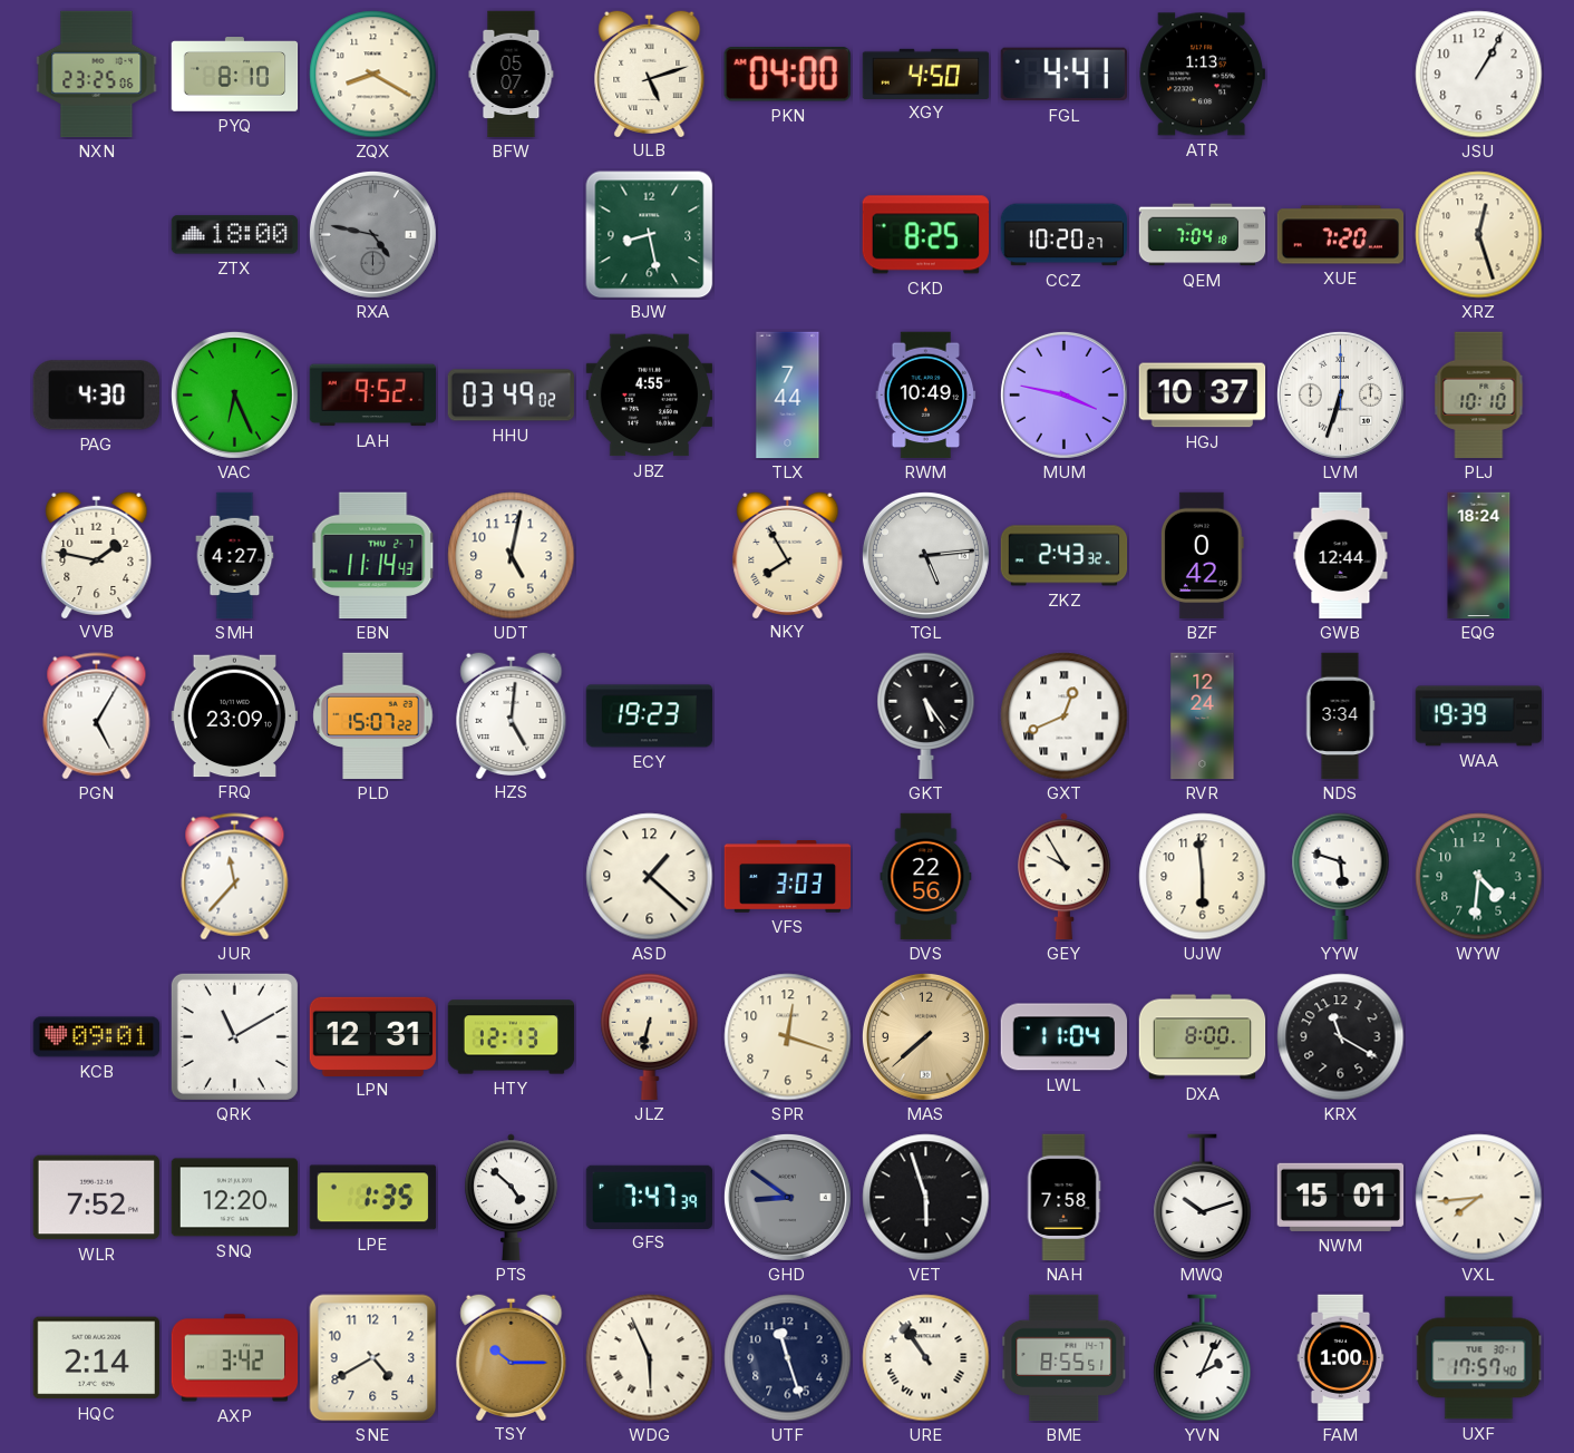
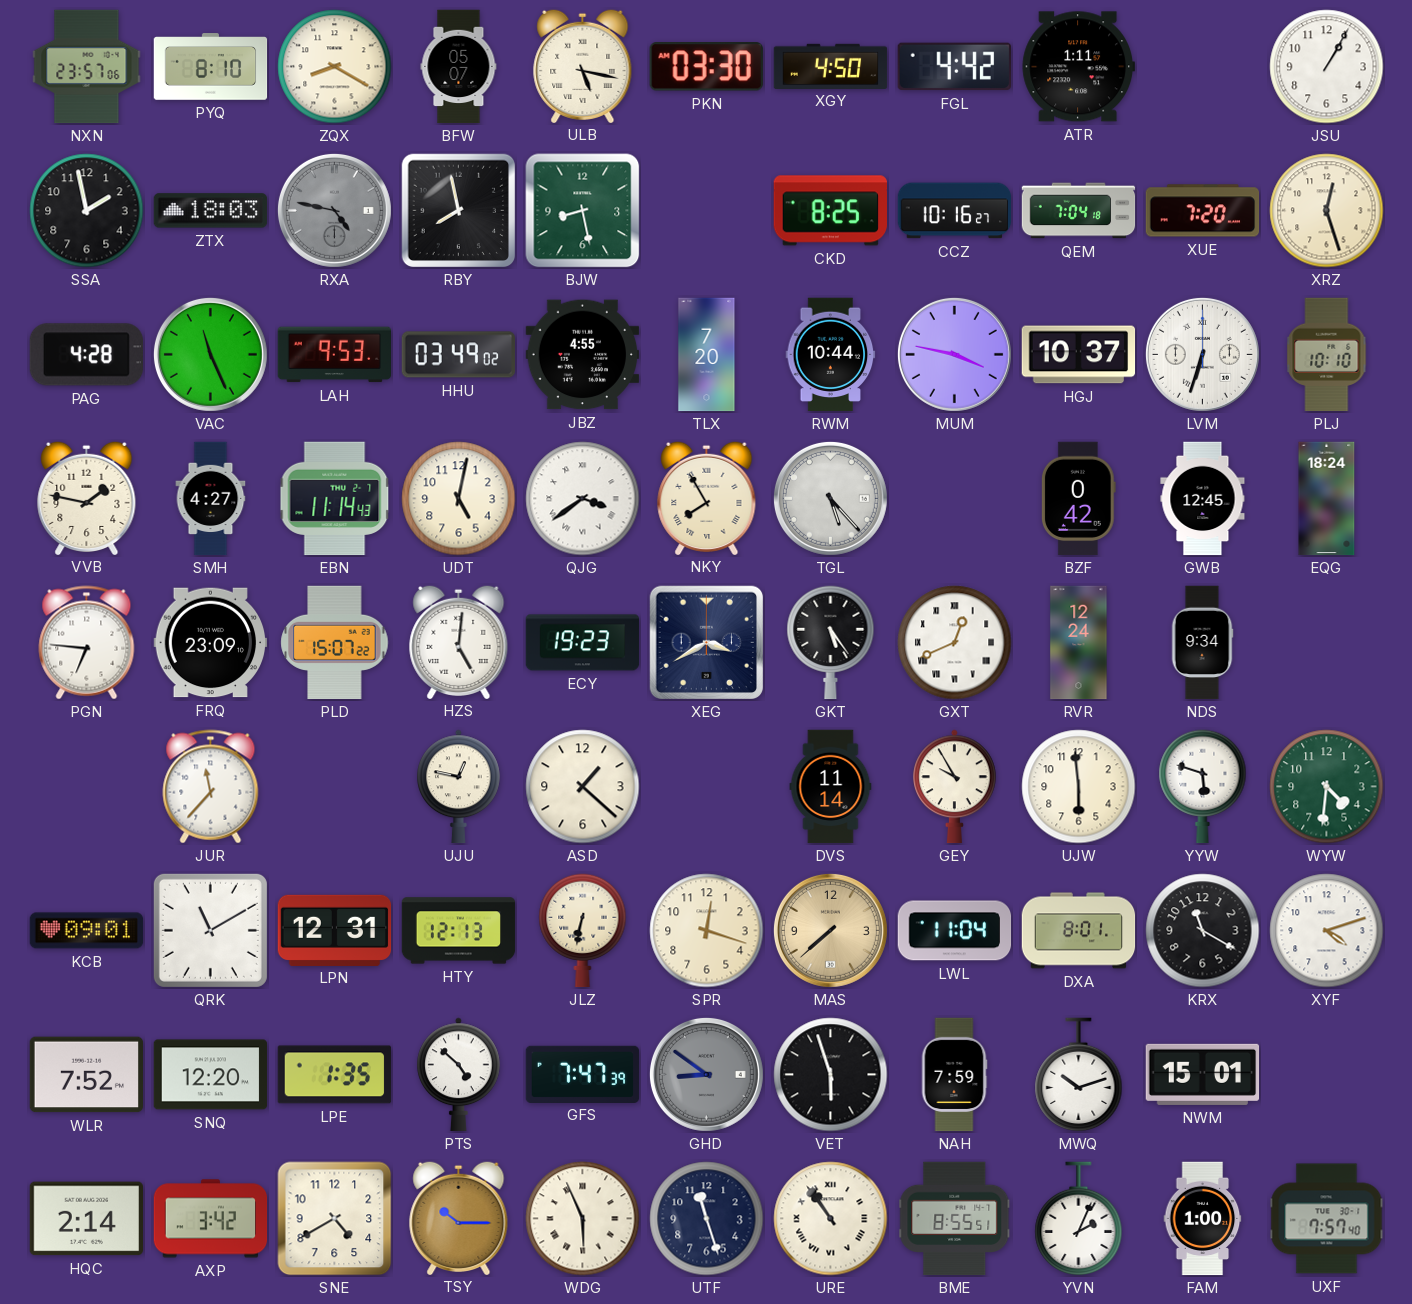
NXN: 23:25 -> 23:57
ULB: 5:12 -> 5:17
PKN: 04:00 -> 03:30
FGL: 4:41 -> 4:42
ATR: 1:13 -> 1:11
SSA: none -> 1:58
ZTX: 18:00 -> 18:03
RBY: none -> 7:58
CCZ: 10:20 -> 10:16
PAG: 4:30 -> 4:28
VAC: 6:26 -> 11:26
LAH: 9:52 -> 9:53
TLX: 7:44 -> 7:20
RWM: 10:49 -> 10:44
QJG: none -> 3:39
TGL: 5:14 -> 5:23
ZKZ: 2:43 -> none
GWB: 12:44 -> 12:45
PGN: 5:05 -> 6:46
XEG: none -> 3:40
NDS: 3:34 -> 9:34
WAA: 19:39 -> none
UJU: none -> 12:47
VFS: 3:03 -> none
DVS: 22:56 -> 11:14
DXA: 8:00 -> 8:01
XYF: none -> 4:12
NAH: 7:58 -> 7:59
VXL: 7:44 -> none
UXF: 17:57 -> 7:57
